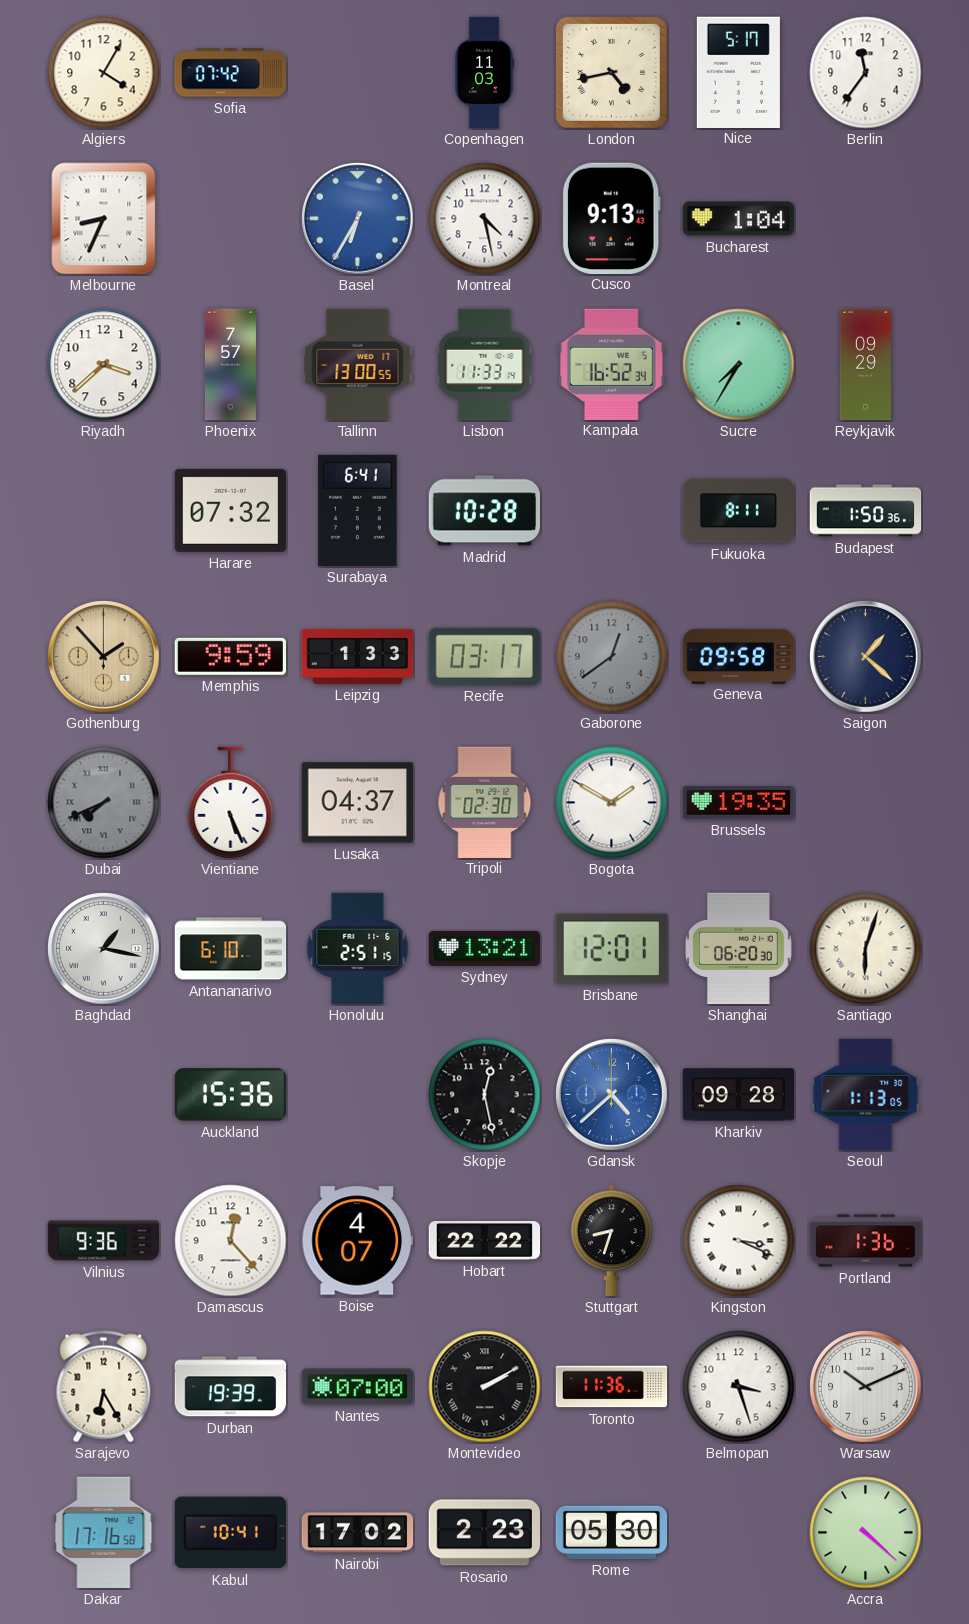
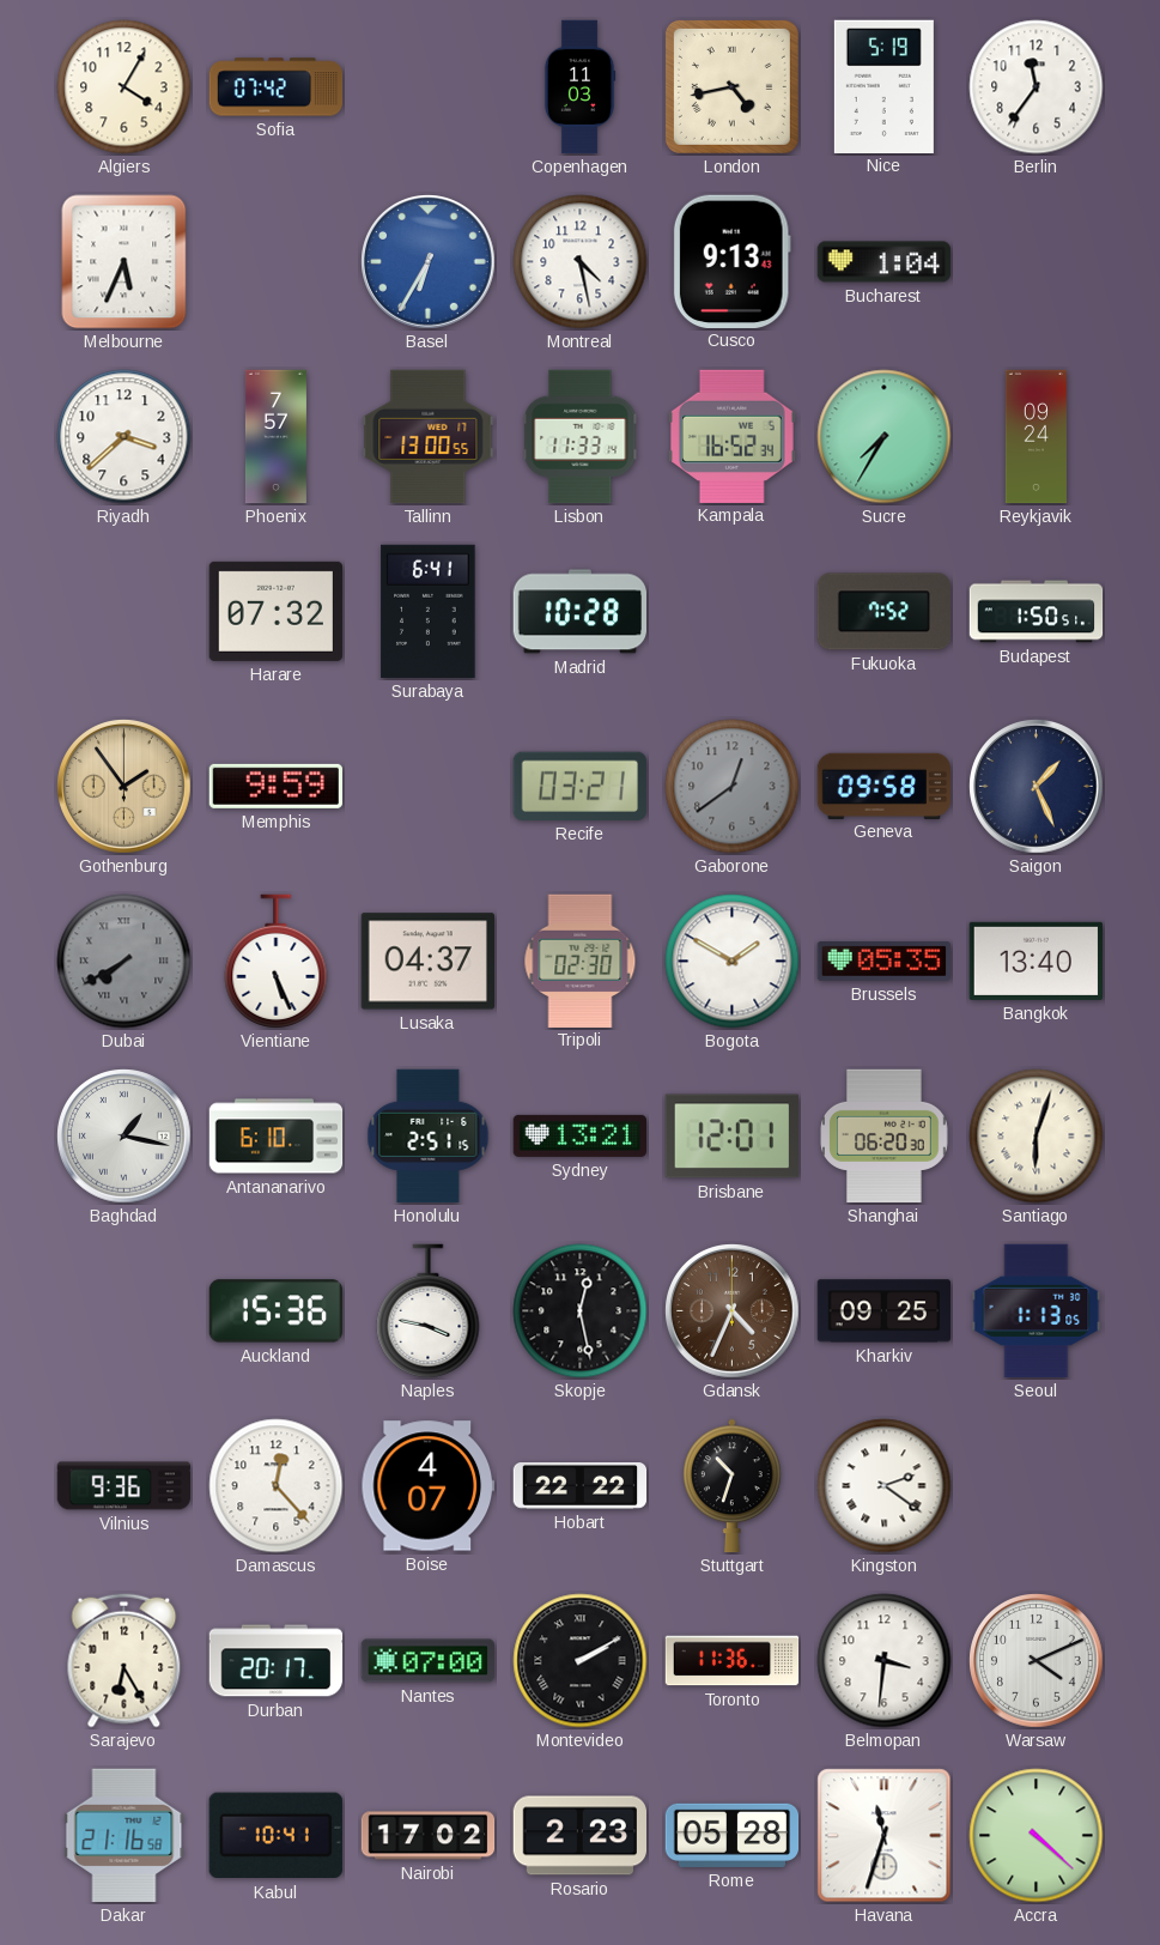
Nice: 5:17 -> 5:19
Melbourne: 8:34 -> 5:34
Reykjavik: 09:29 -> 09:24
Fukuoka: 8:11 -> 7:52
Budapest: 1:50:36 -> 1:50:51
Gothenburg: 1:53 -> 1:54
Leipzig: 1:33 -> none
Recife: 03:17 -> 03:21
Saigon: 1:22 -> 1:26
Dubai: 7:41 -> 7:40
Brussels: 19:35 -> 05:35
Bangkok: none -> 13:40
Naples: none -> 3:47
Gdansk: 4:38 -> 4:34
Gdansk dial: blue -> brown
Kharkiv: 09:28 -> 09:25
Stuttgart: 8:33 -> 10:33
Kingston: 3:19 -> 2:21
Portland: 1:36 -> none
Durban: 19:39 -> 20:17
Belmopan: 3:27 -> 3:31
Warsaw: 10:11 -> 4:11
Dakar: 17:16 -> 21:16
Rome: 05:30 -> 05:28
Havana: none -> 11:33
